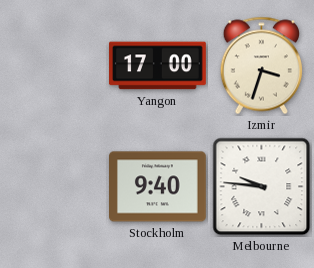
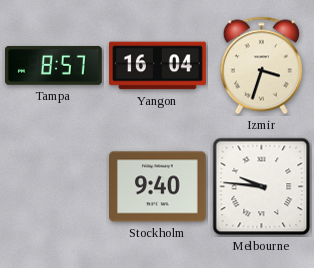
Tampa: none -> 8:57
Yangon: 17:00 -> 16:04
